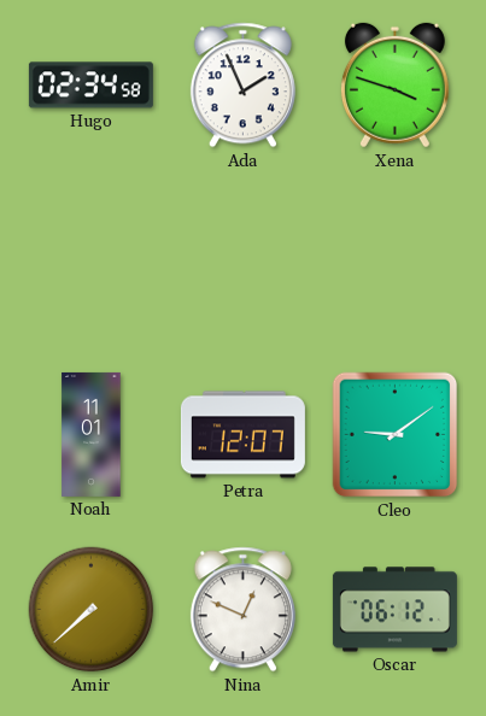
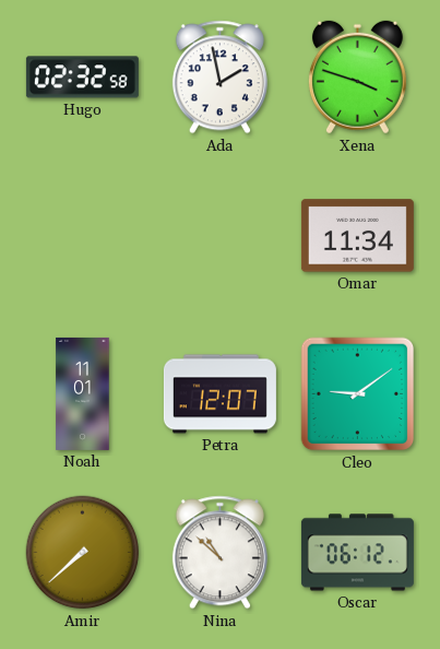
Hugo: 02:34 -> 02:32
Ada: 1:56 -> 1:58
Omar: none -> 11:34
Nina: 12:49 -> 10:52
